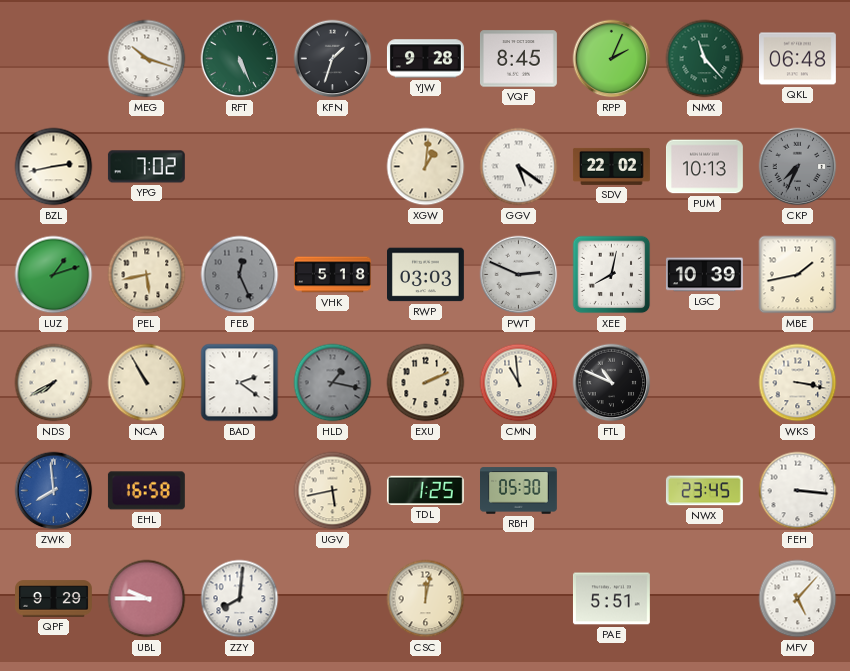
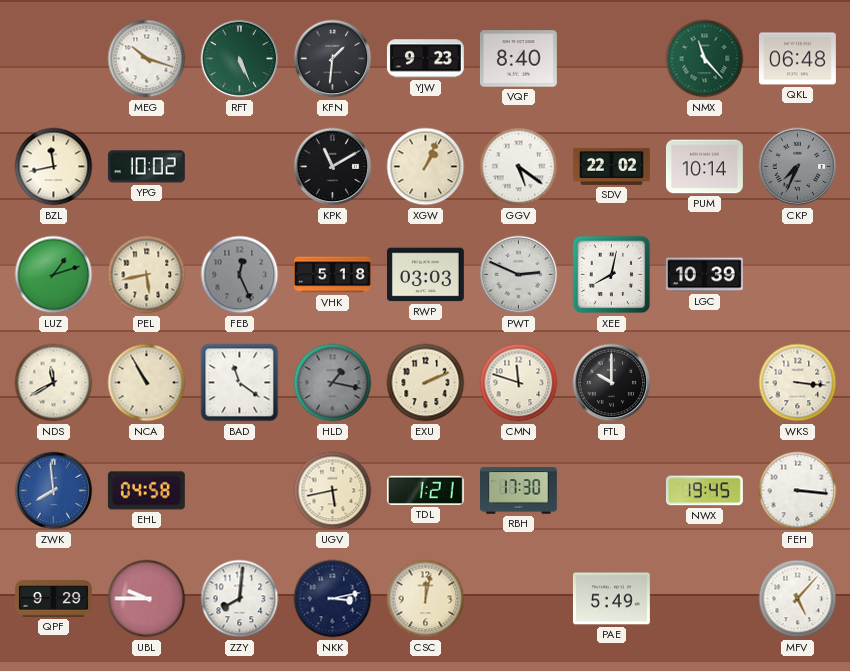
KFN: 1:33 -> 1:31
YJW: 9:28 -> 9:23
VQF: 8:45 -> 8:40
RPP: 2:04 -> none
BZL: 2:43 -> 11:43
YPG: 7:02 -> 10:02
KPK: none -> 11:10
XGW: 1:01 -> 1:04
PUM: 10:13 -> 10:14
MBE: 1:43 -> none
NDS: 7:40 -> 11:40
BAD: 2:21 -> 11:21
CMN: 10:59 -> 11:48
FTL: 10:49 -> 10:00
WKS: 3:17 -> 3:16
EHL: 16:58 -> 04:58
TDL: 1:25 -> 1:21
RBH: 05:30 -> 17:30
NWX: 23:45 -> 19:45
NKK: none -> 3:13
PAE: 5:51 -> 5:49
